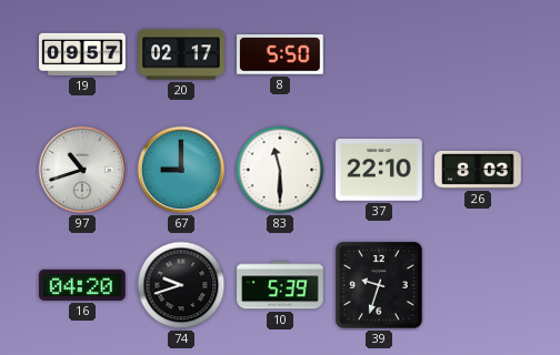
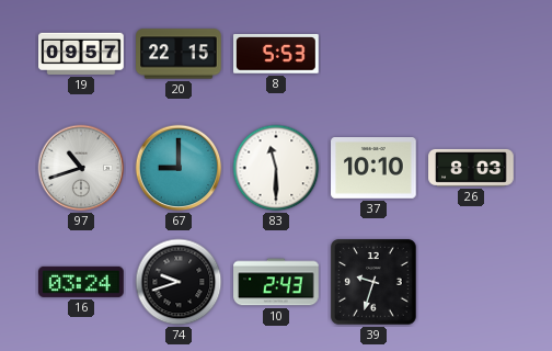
20: 02:17 -> 22:15
8: 5:50 -> 5:53
37: 22:10 -> 10:10
16: 04:20 -> 03:24
10: 5:39 -> 2:43
